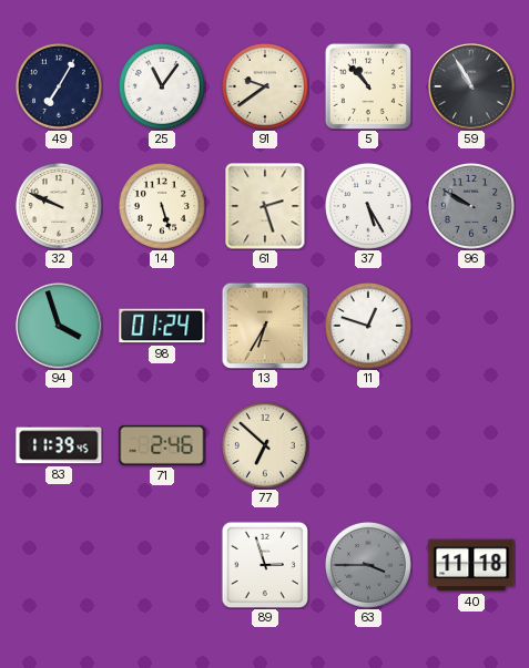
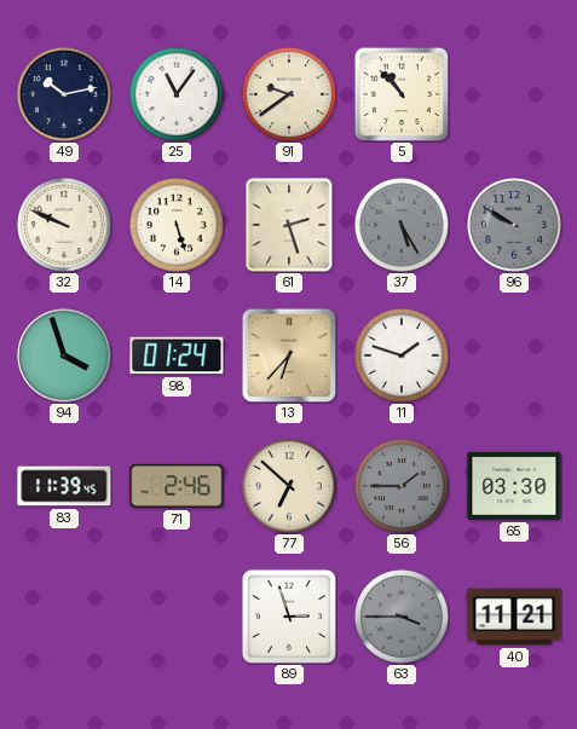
49: 7:05 -> 10:13
59: 10:55 -> none
37 dial: white -> grey
13: 6:35 -> 6:37
11: 12:48 -> 1:48
56: none -> 1:45
65: none -> 03:30
40: 11:18 -> 11:21
